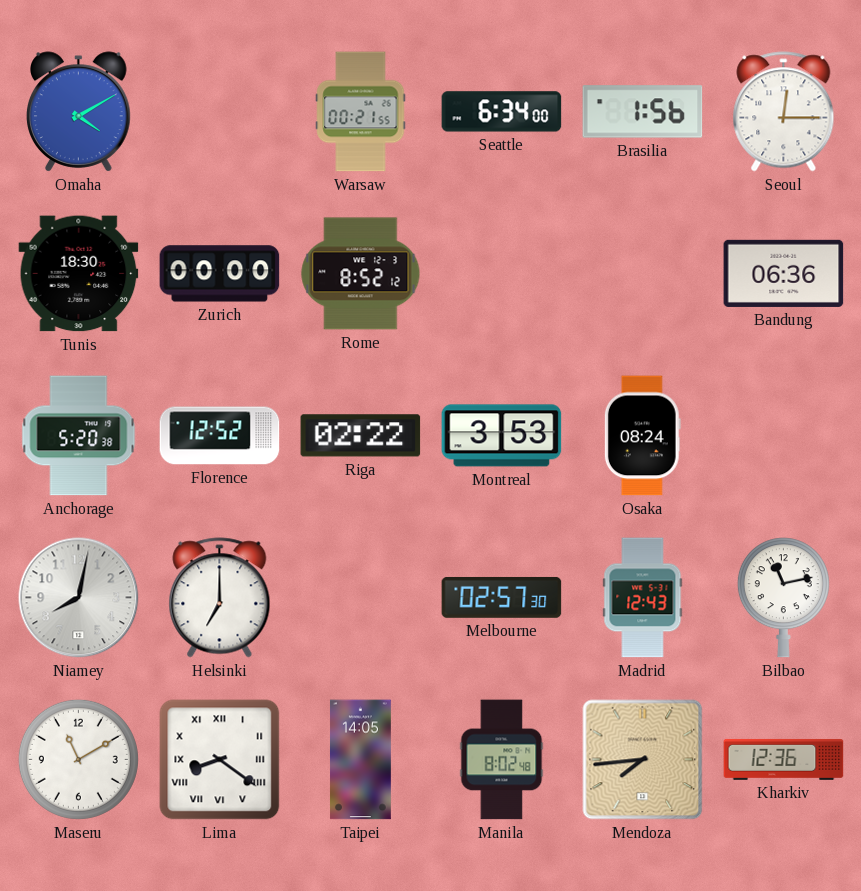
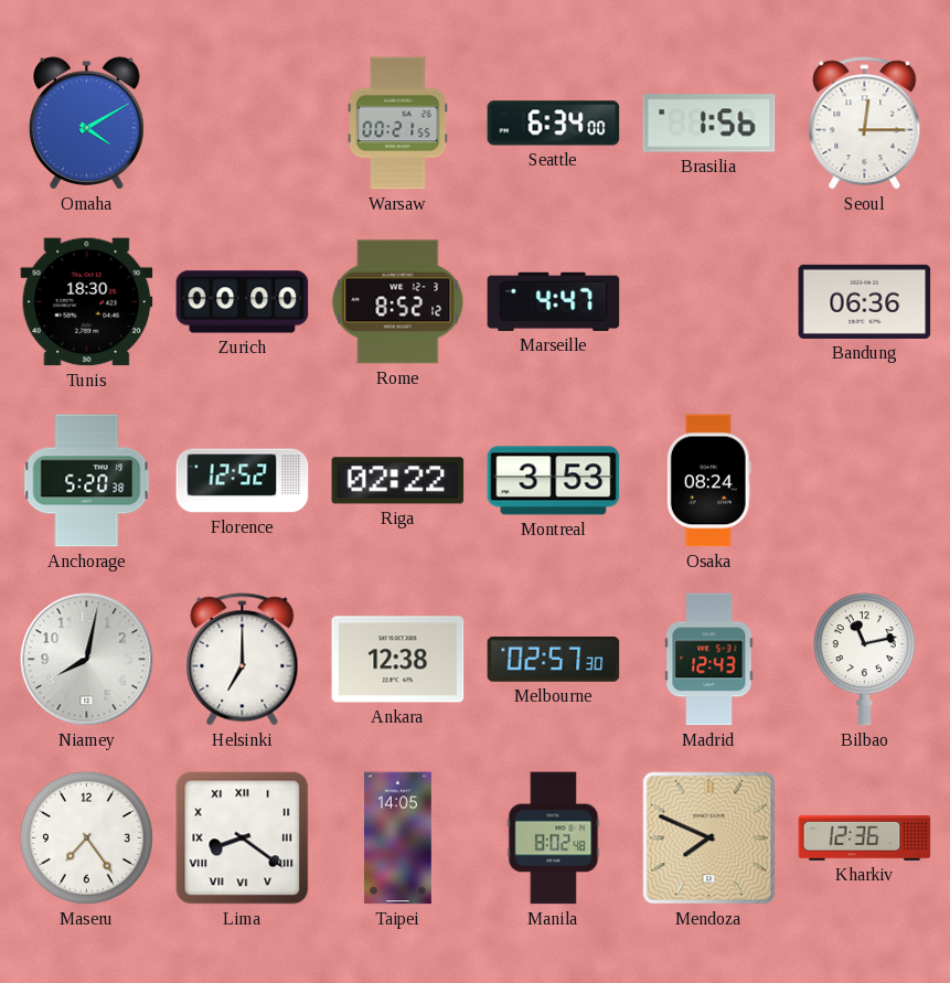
Marseille: none -> 4:47
Ankara: none -> 12:38
Maseru: 11:10 -> 7:24
Mendoza: 7:44 -> 7:49
